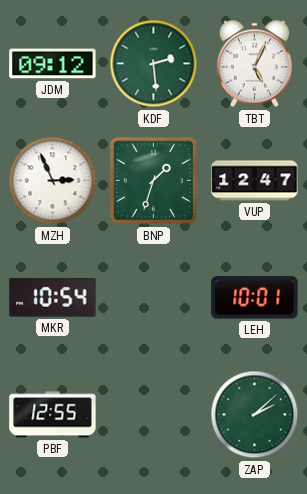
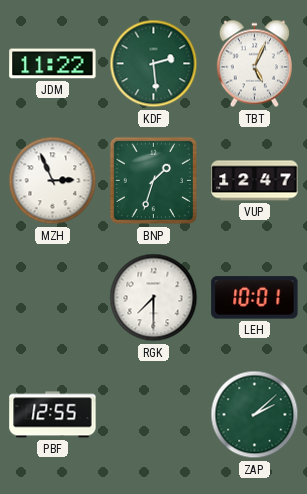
JDM: 09:12 -> 11:22
MKR: 10:54 -> none
RGK: none -> 7:30
